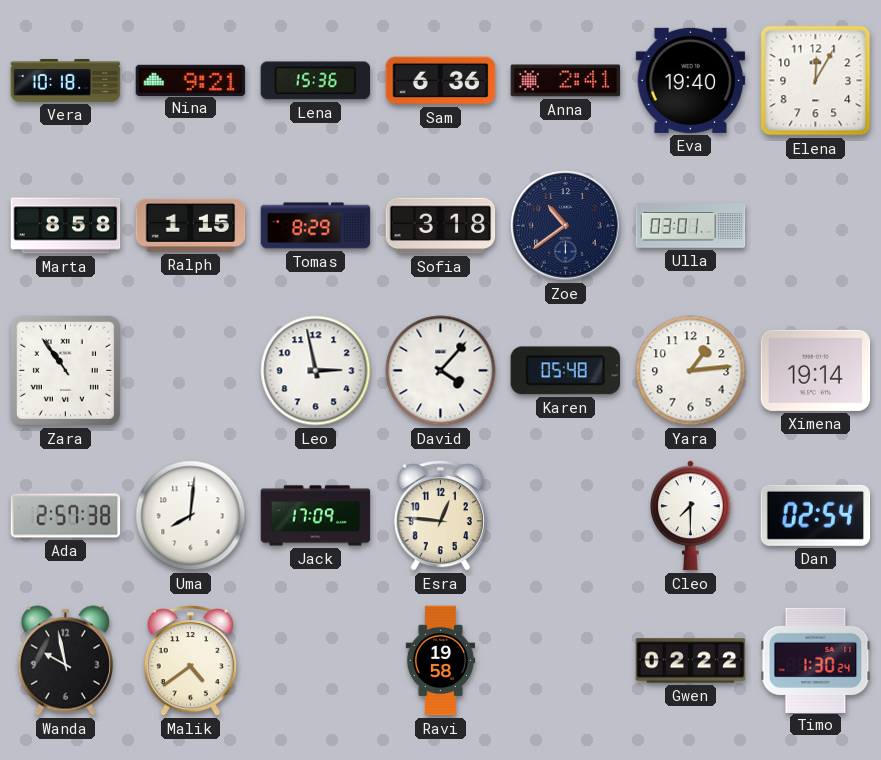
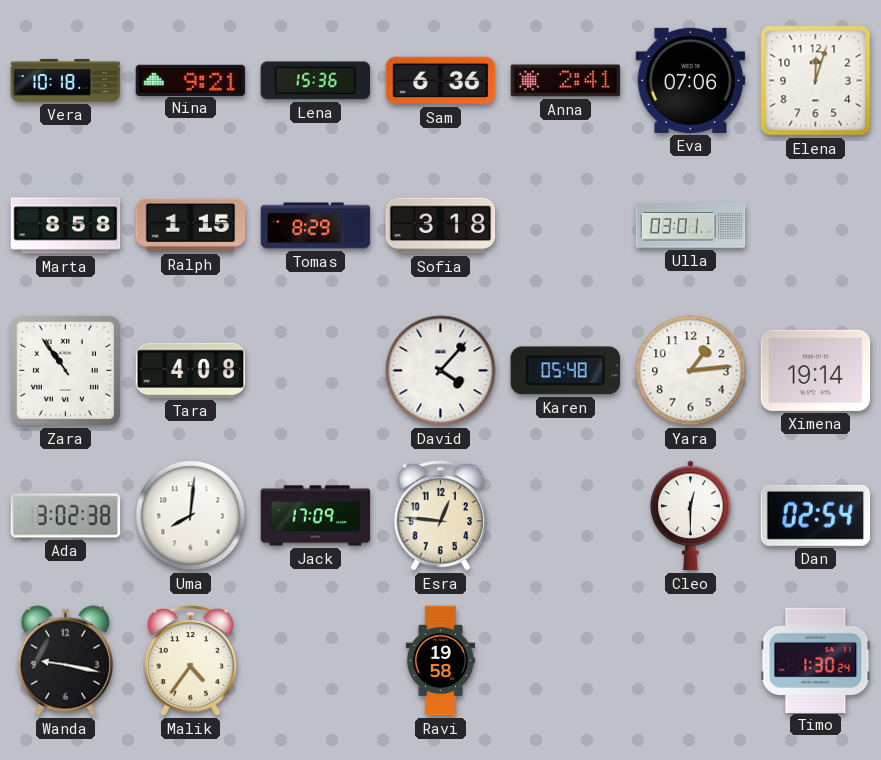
Eva: 19:40 -> 07:06
Elena: 12:05 -> 12:03
Zoe: 10:39 -> none
Tara: none -> 4:08
Leo: 2:58 -> none
Ada: 2:57 -> 3:02
Cleo: 7:30 -> 12:30
Wanda: 9:58 -> 9:17
Malik: 4:39 -> 4:36
Gwen: 02:22 -> none
